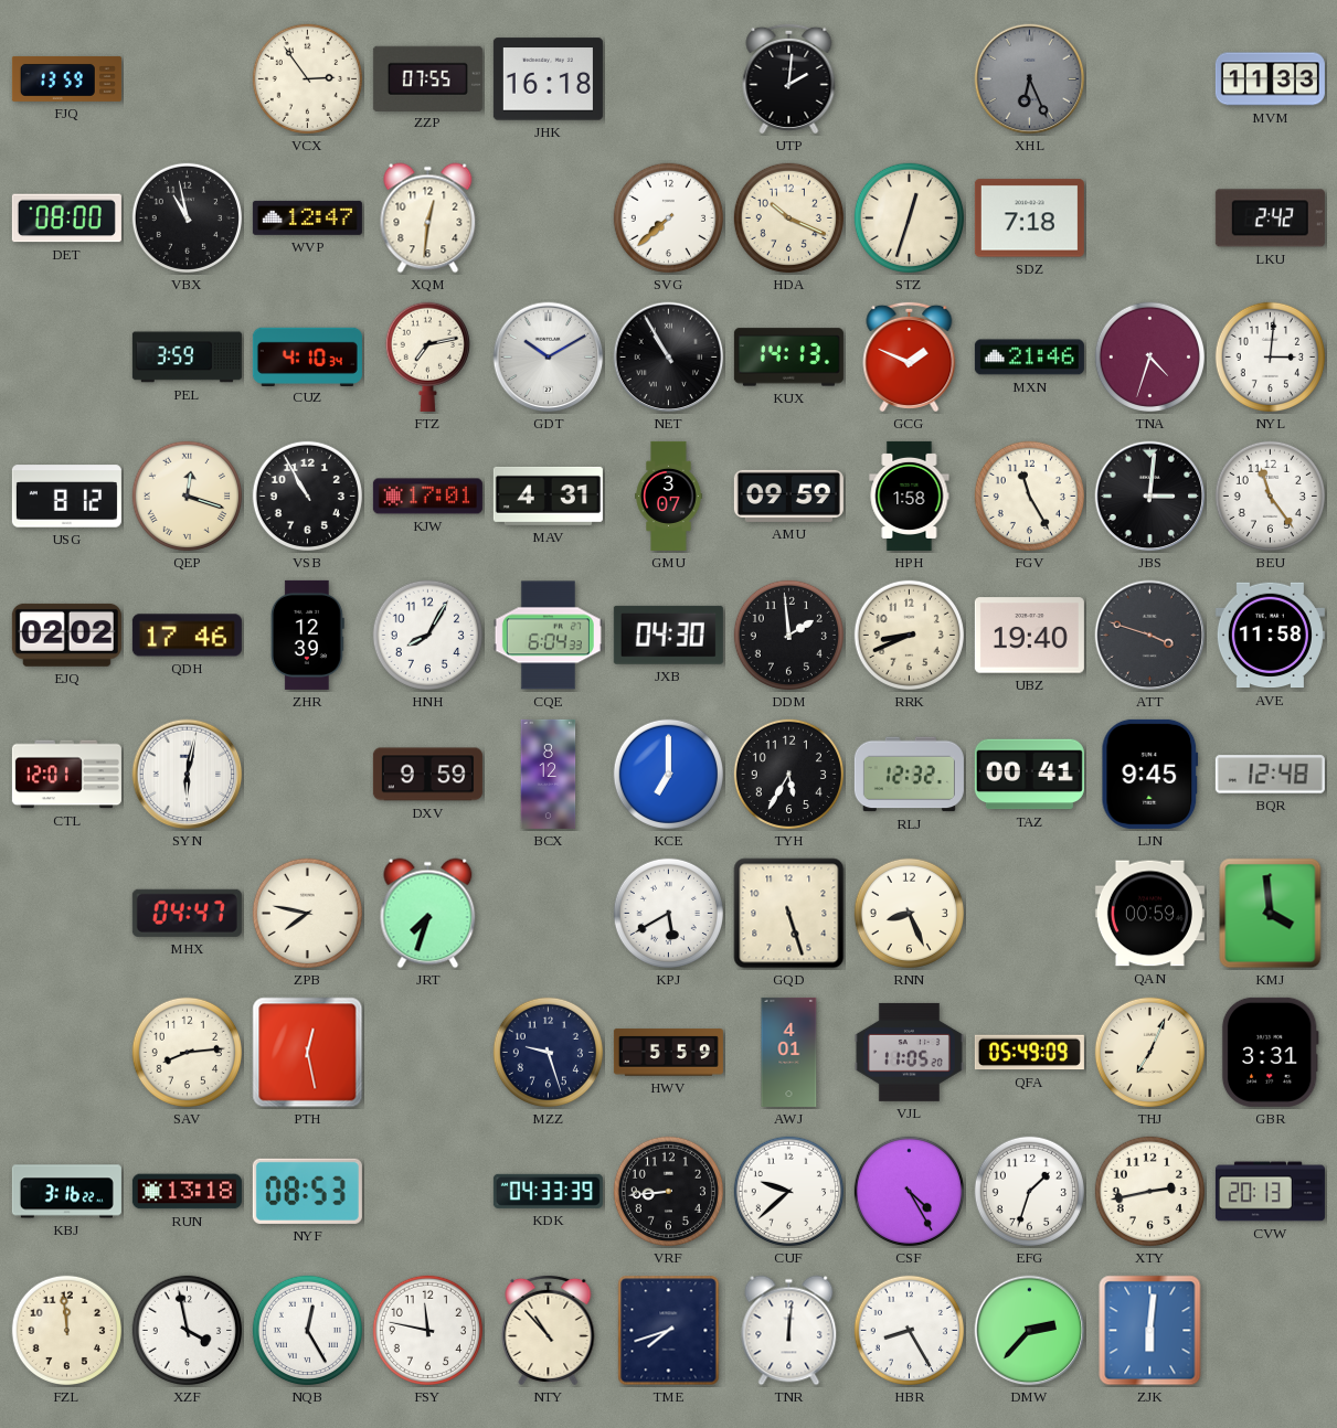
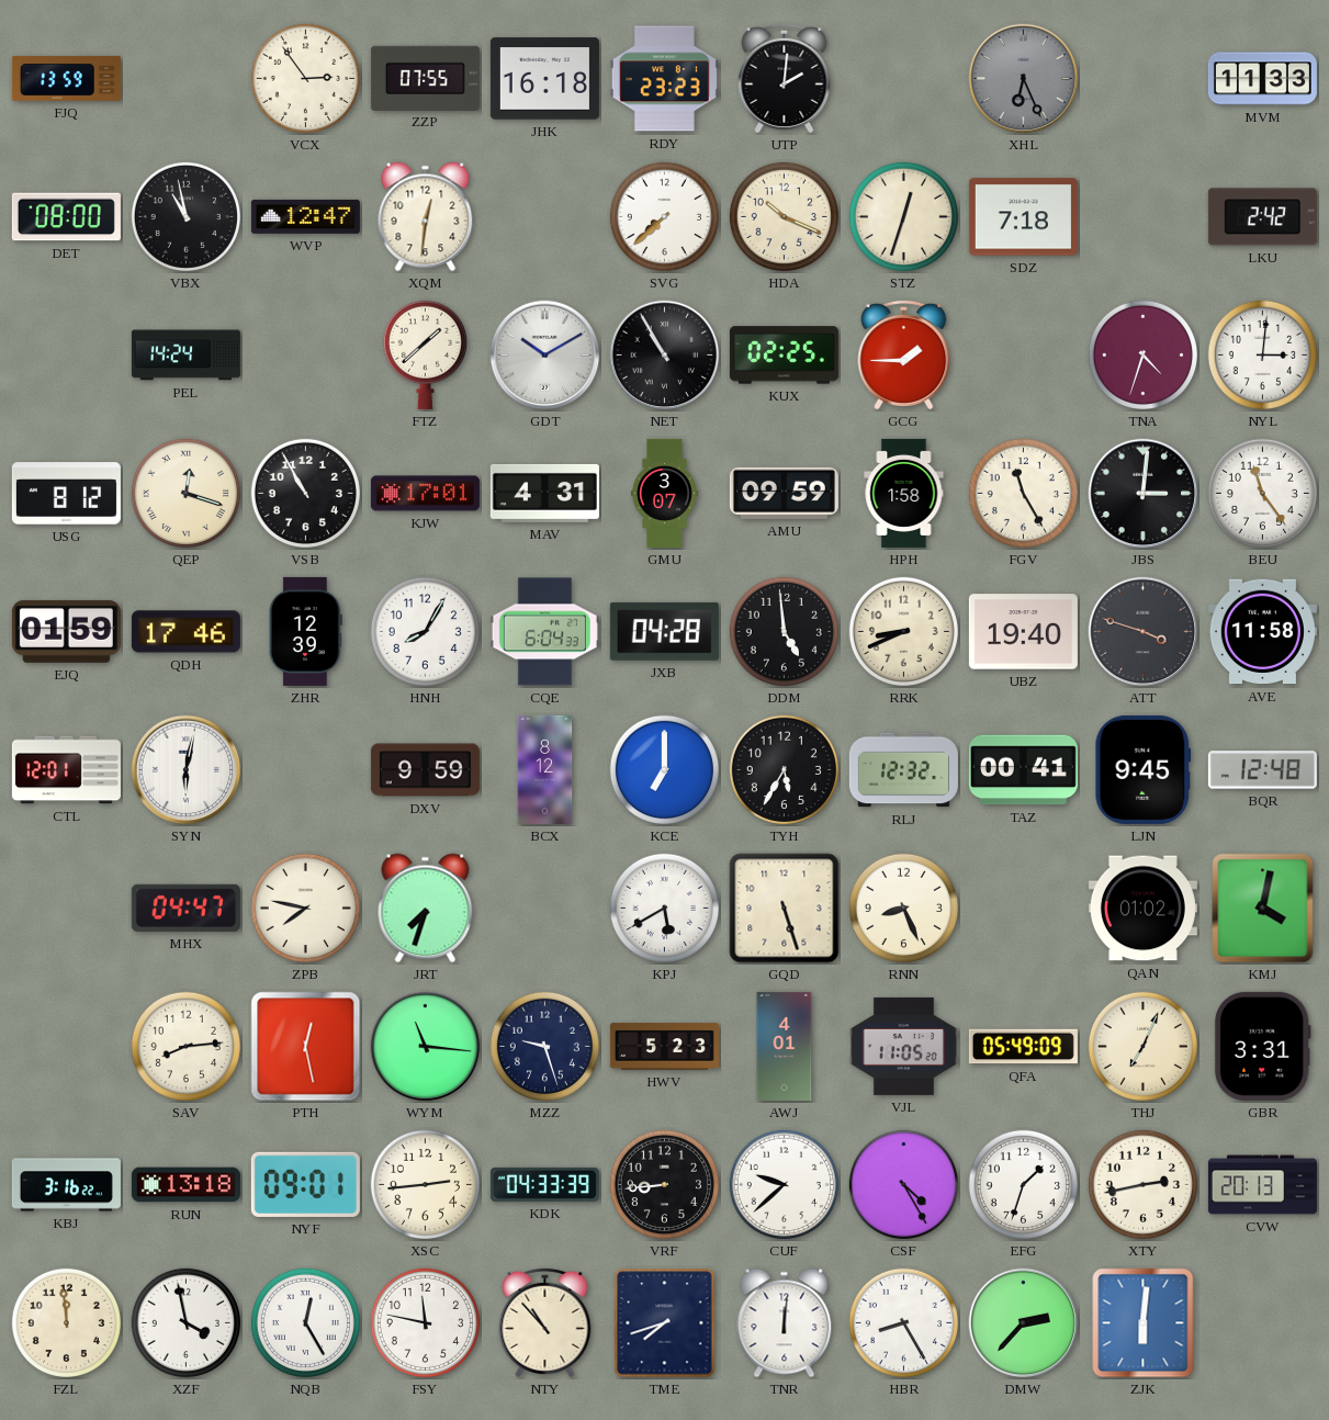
RDY: none -> 23:23
PEL: 3:59 -> 14:24
CUZ: 4:10 -> none
FTZ: 7:13 -> 1:38
KUX: 14:13 -> 02:25
GCG: 1:49 -> 1:45
MXN: 21:46 -> none
EJQ: 02:02 -> 01:59
JXB: 04:30 -> 04:28
DDM: 1:59 -> 4:59
QAN: 00:59 -> 01:02
KMJ: 3:59 -> 4:02
WYM: none -> 11:16
HWV: 5:59 -> 5:23
NYF: 08:53 -> 09:01
XSC: none -> 2:44
